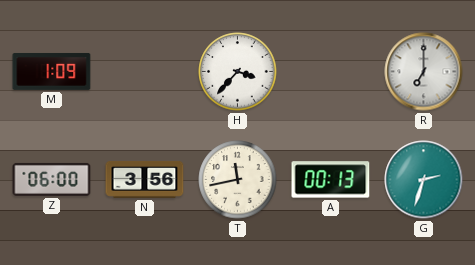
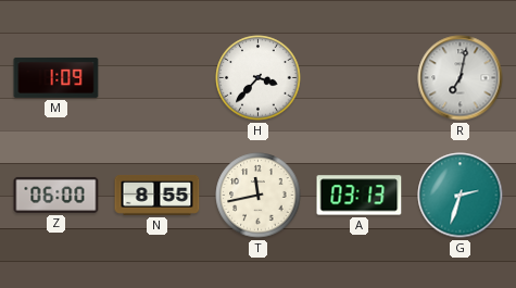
R: 7:00 -> 7:02
N: 3:56 -> 8:55
A: 00:13 -> 03:13
